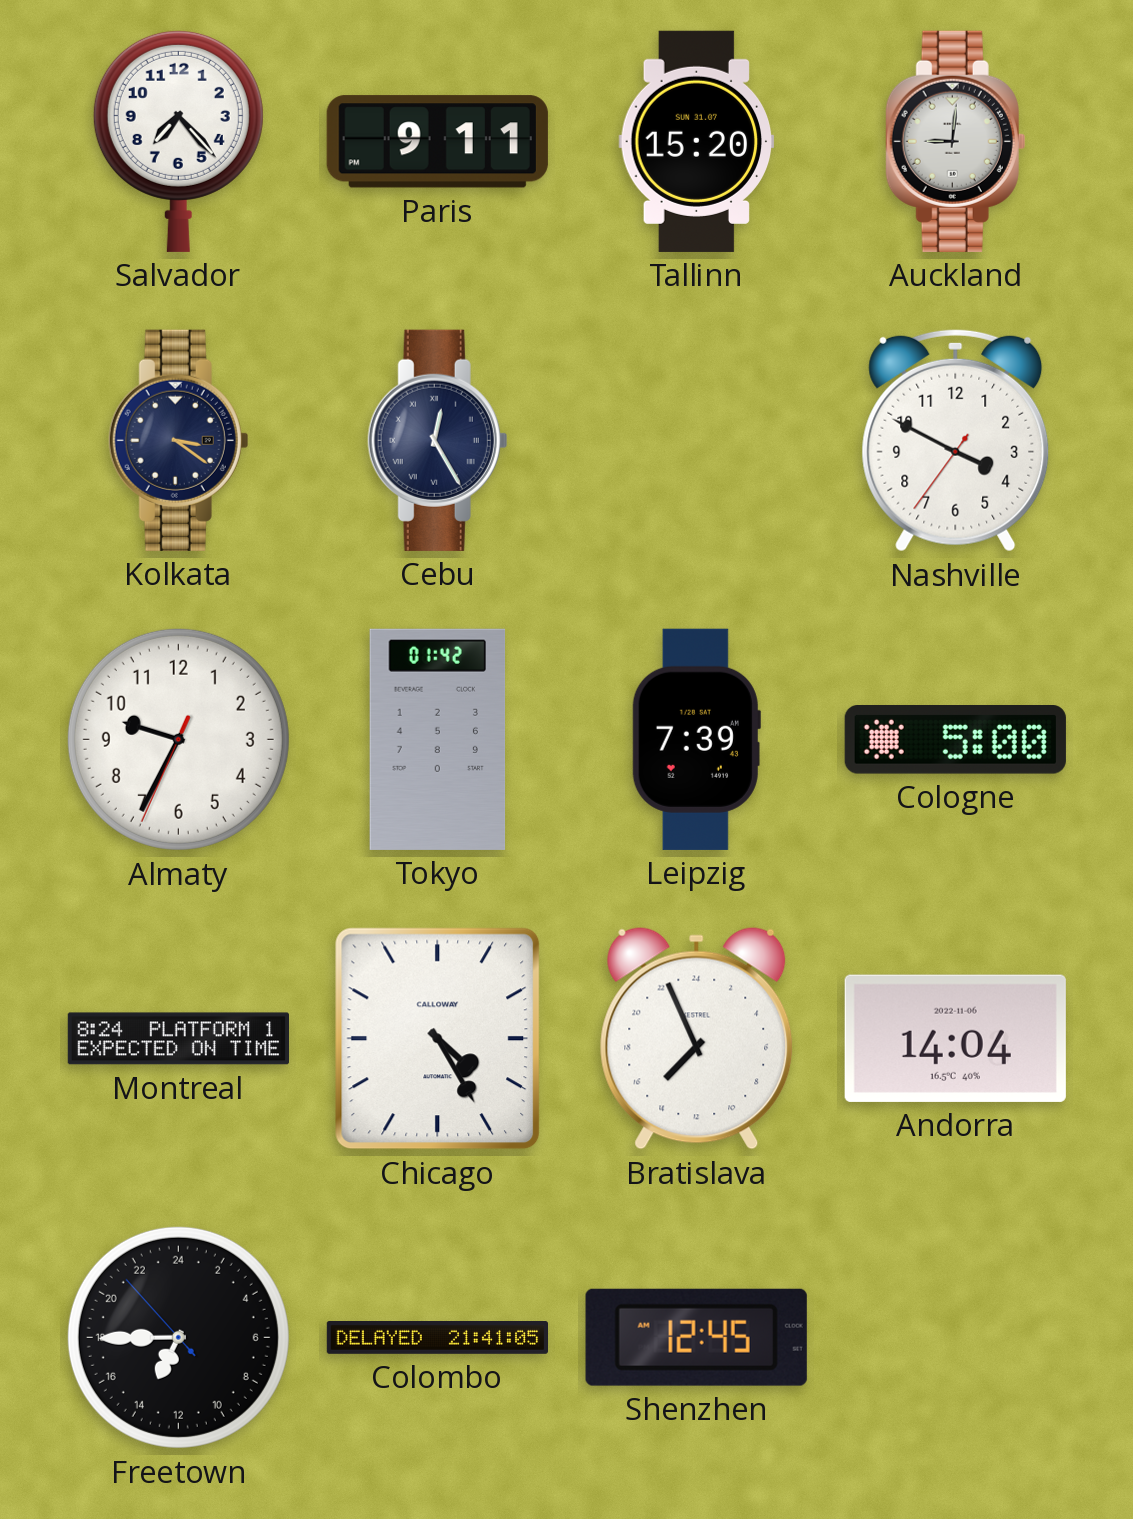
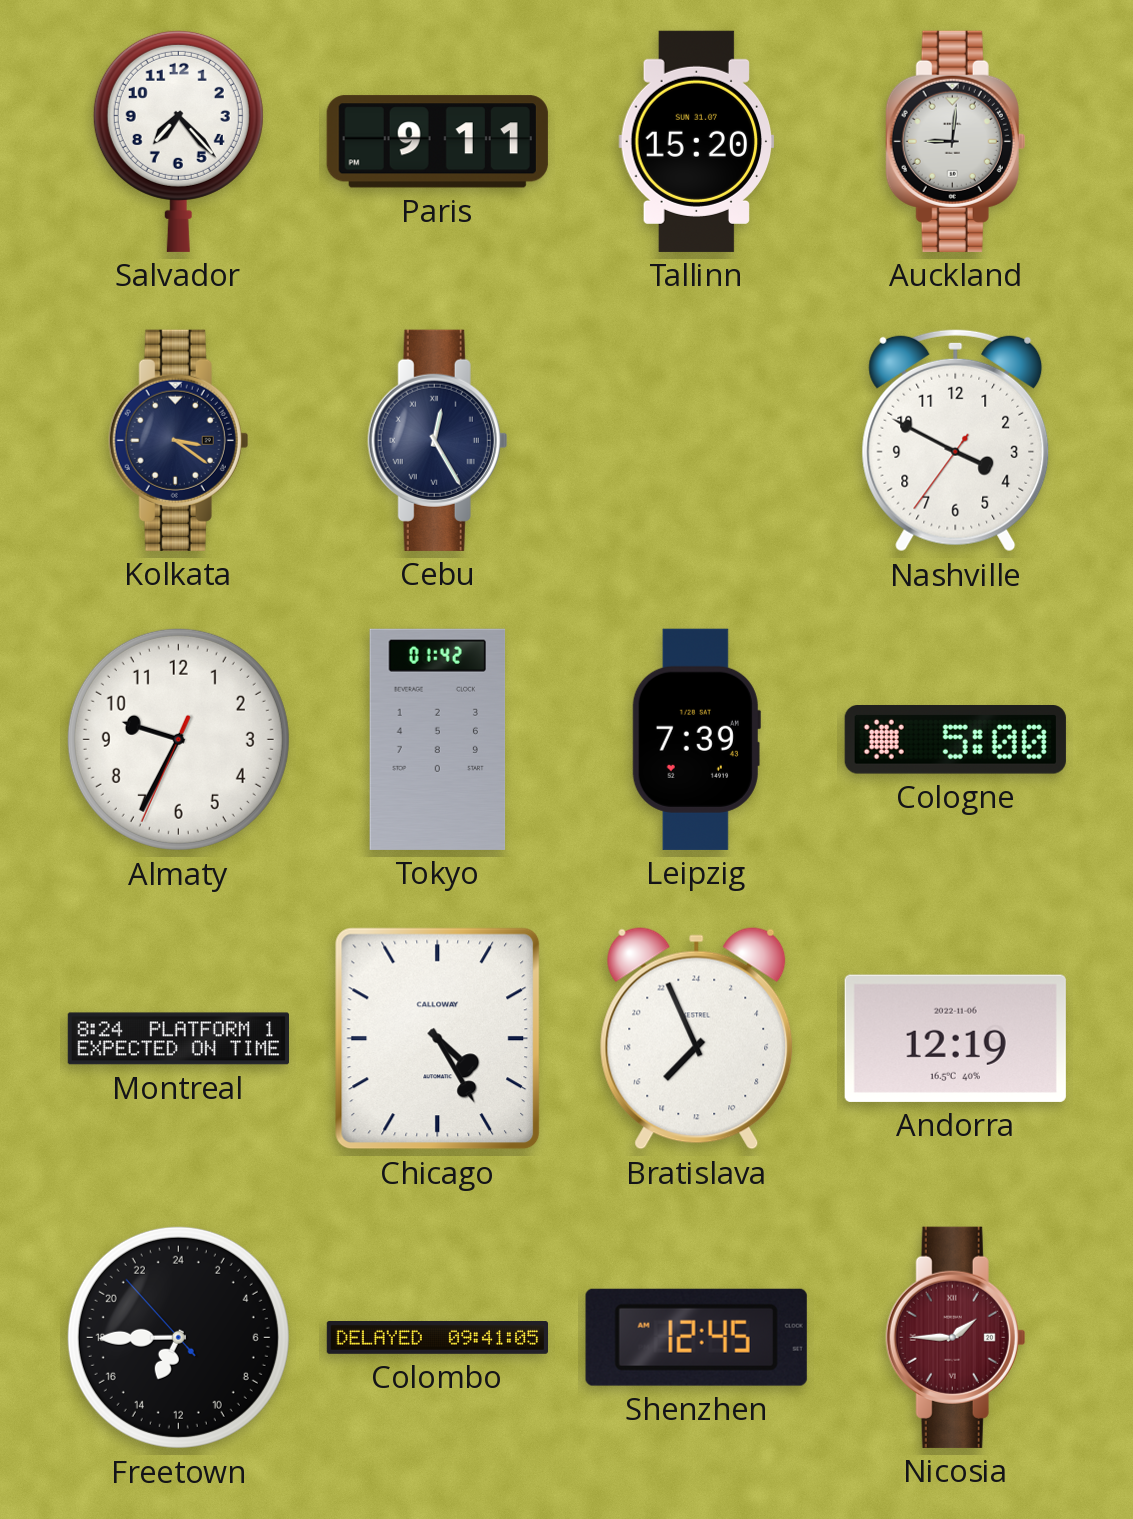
Andorra: 14:04 -> 12:19
Colombo: 21:41 -> 09:41
Nicosia: none -> 1:45
